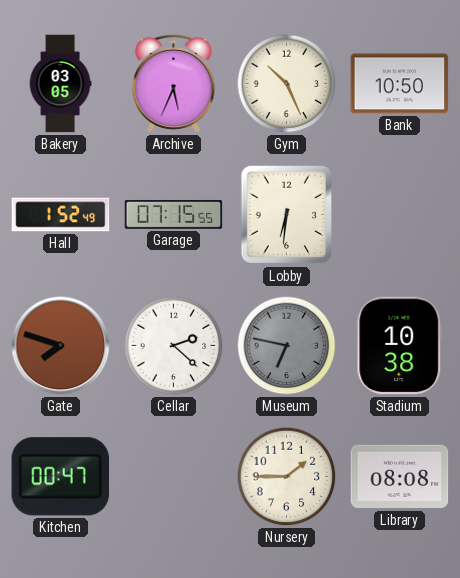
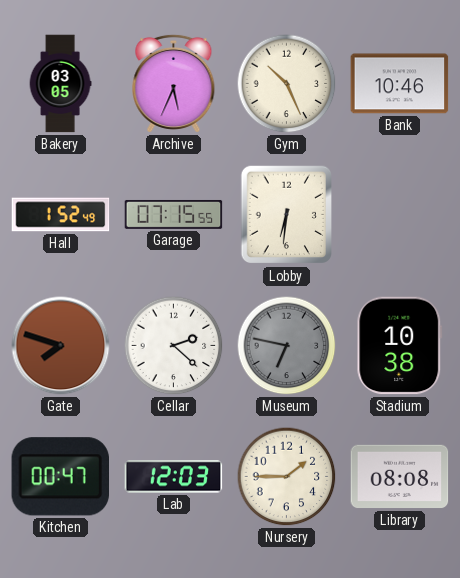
Bank: 10:50 -> 10:46
Lab: none -> 12:03
